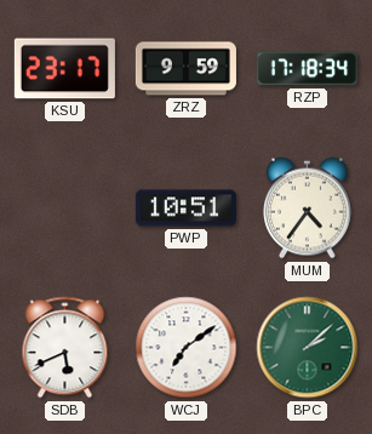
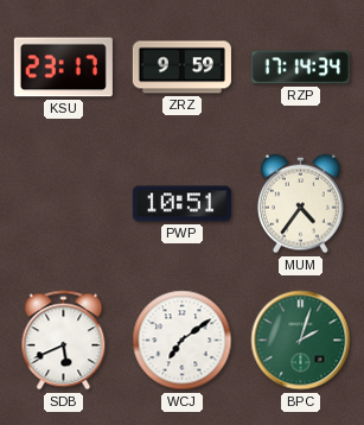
RZP: 17:18 -> 17:14
BPC: 2:08 -> 2:03
